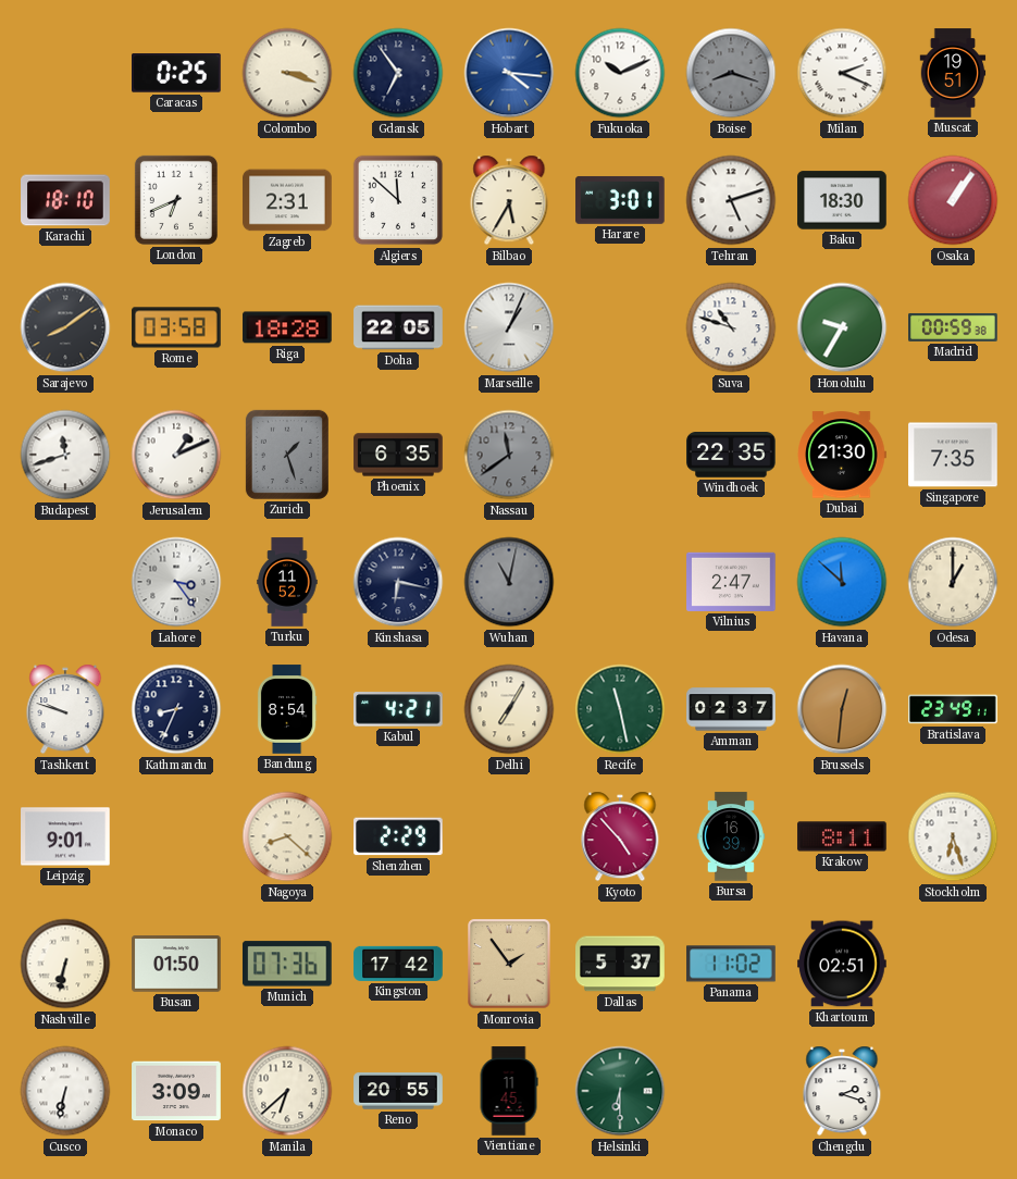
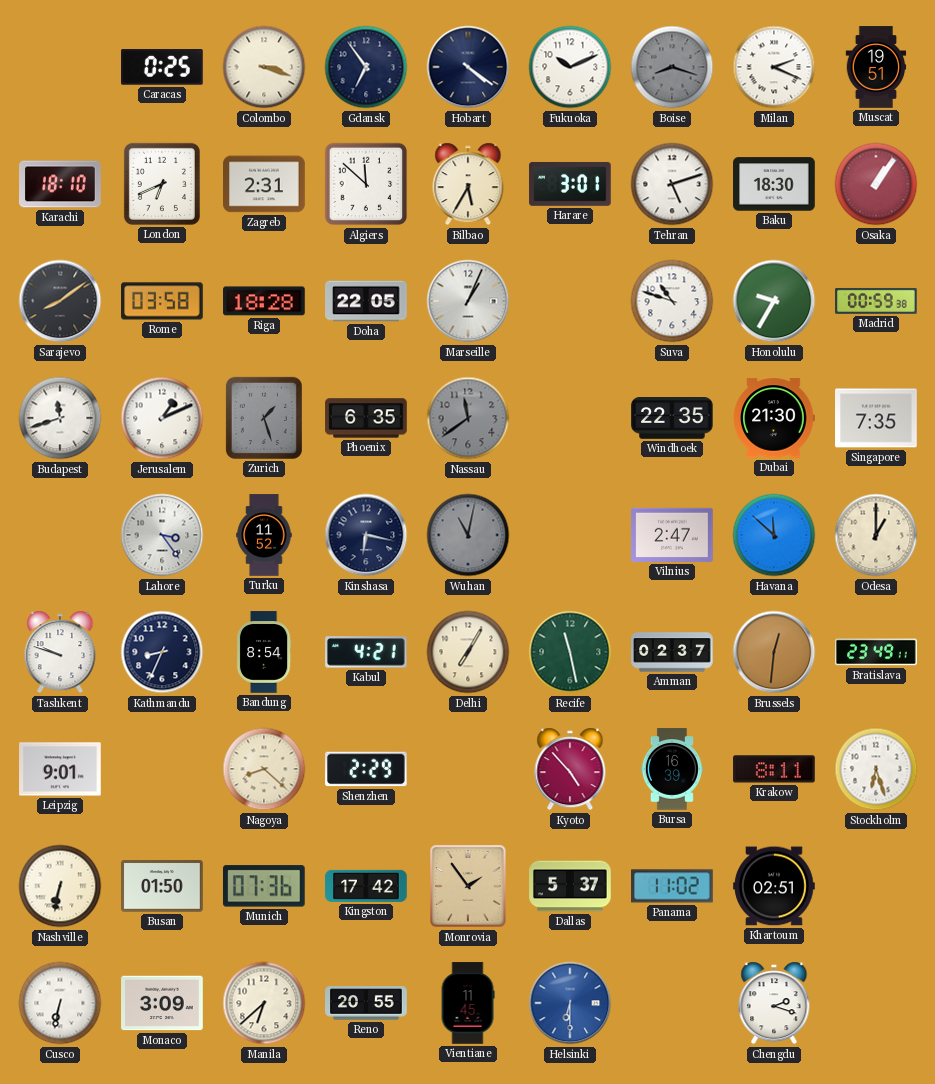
Hobart: 4:16 -> 4:21
Hobart dial: blue -> navy
Helsinki dial: green -> blue
